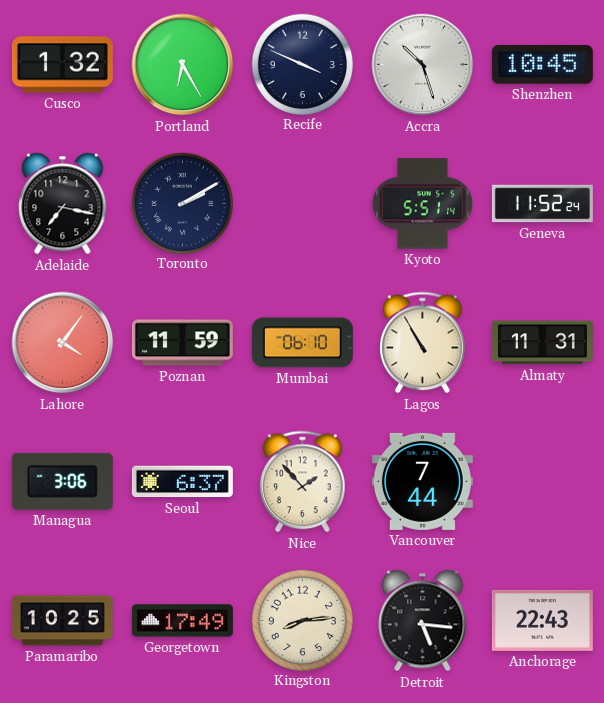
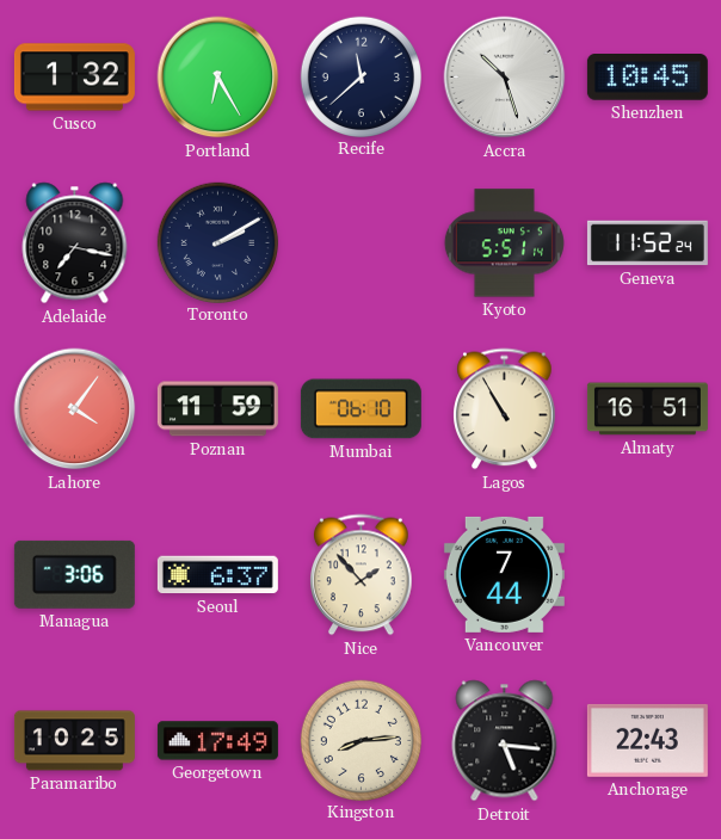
Recife: 3:49 -> 11:38
Almaty: 11:31 -> 16:51
